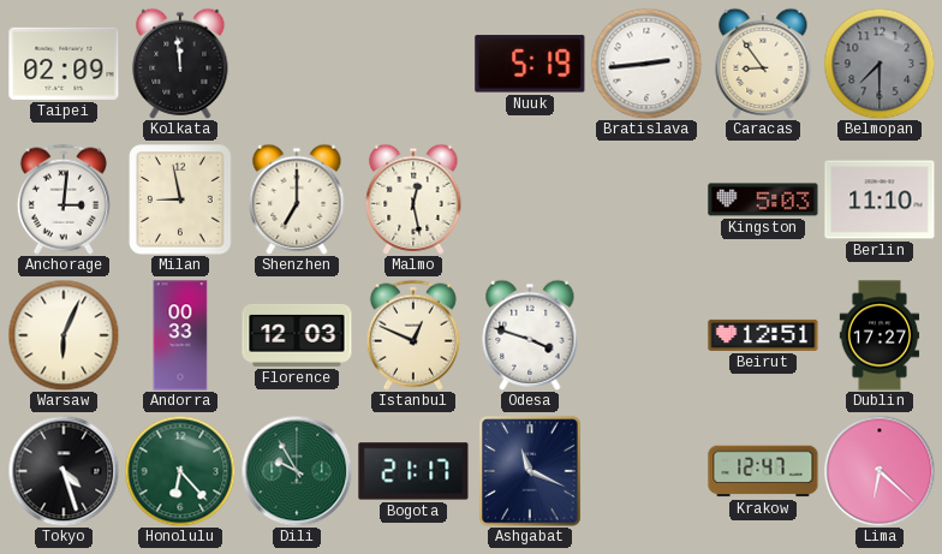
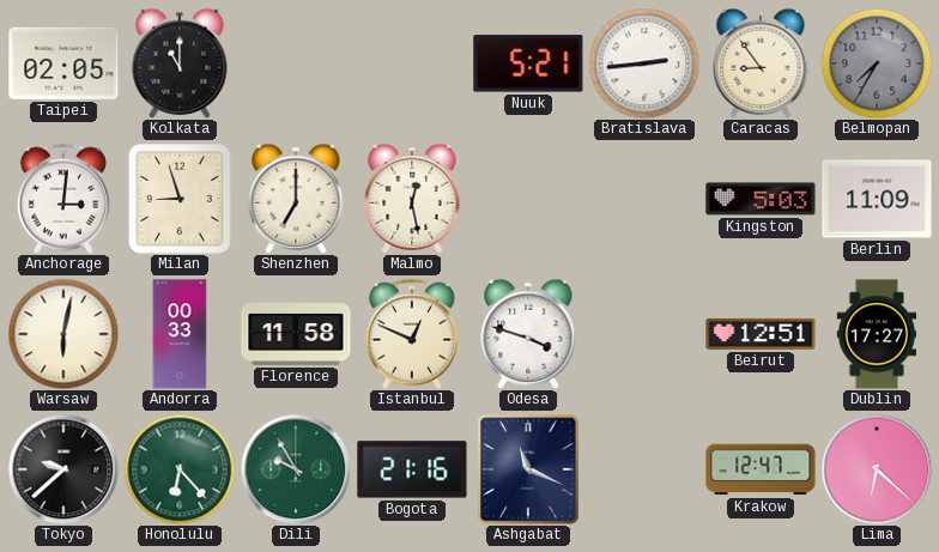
Taipei: 02:09 -> 02:05
Kolkata: 11:59 -> 11:00
Nuuk: 5:19 -> 5:21
Belmopan: 7:30 -> 7:35
Milan: 8:58 -> 8:57
Berlin: 11:10 -> 11:09
Warsaw: 6:04 -> 6:02
Florence: 12:03 -> 11:58
Tokyo: 4:27 -> 9:38
Bogota: 21:17 -> 21:16
